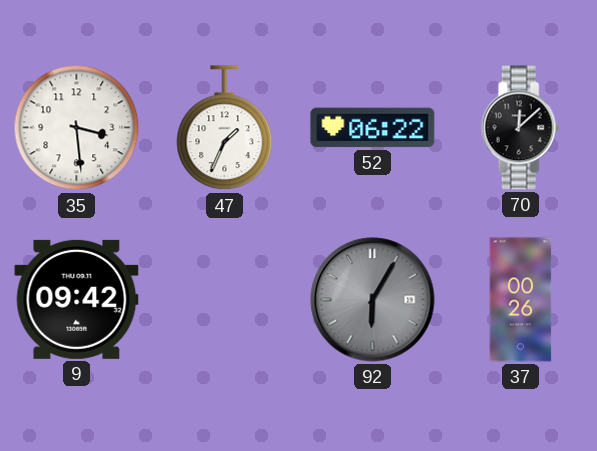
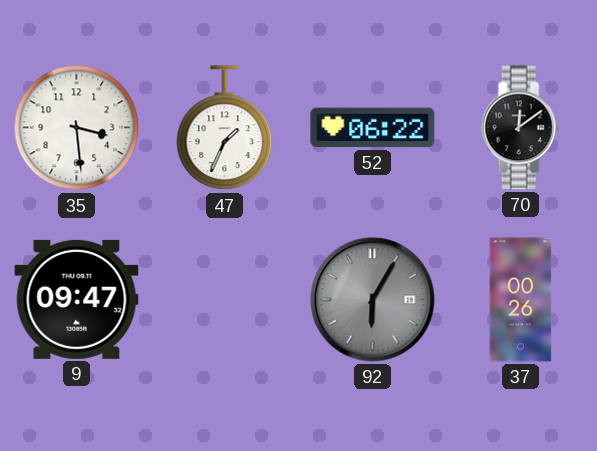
70: 12:08 -> 12:09
9: 09:42 -> 09:47
